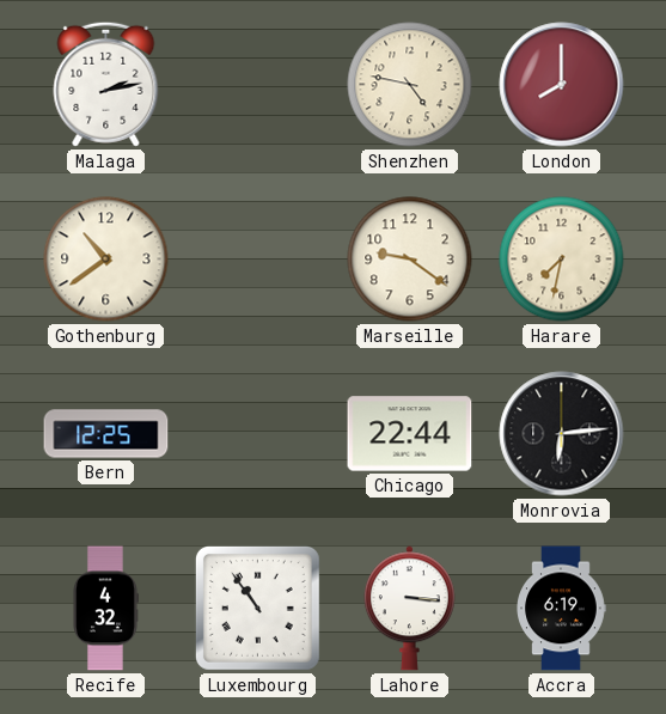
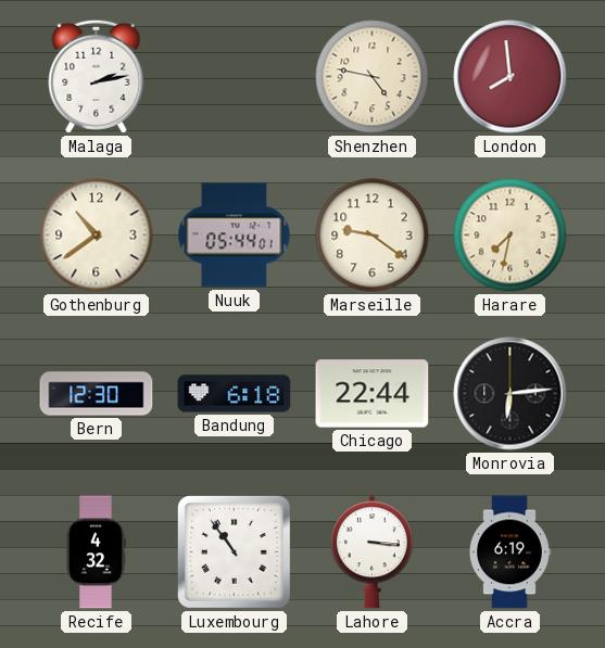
London: 8:00 -> 7:59
Nuuk: none -> 05:44
Bern: 12:25 -> 12:30
Bandung: none -> 6:18
